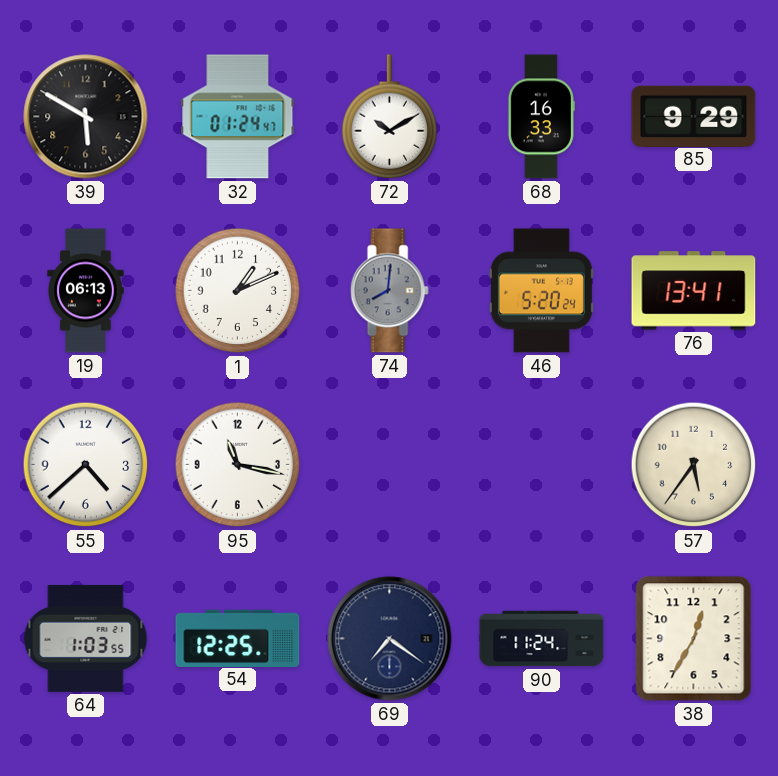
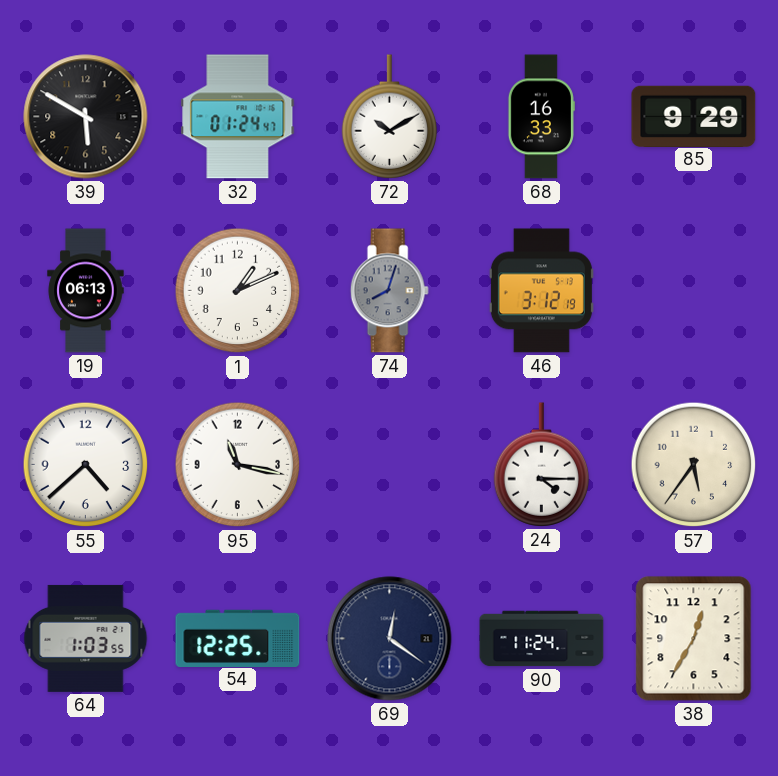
74: 8:01 -> 8:03
46: 5:20 -> 3:12
76: 13:41 -> none
24: none -> 4:15
69: 7:21 -> 12:21
